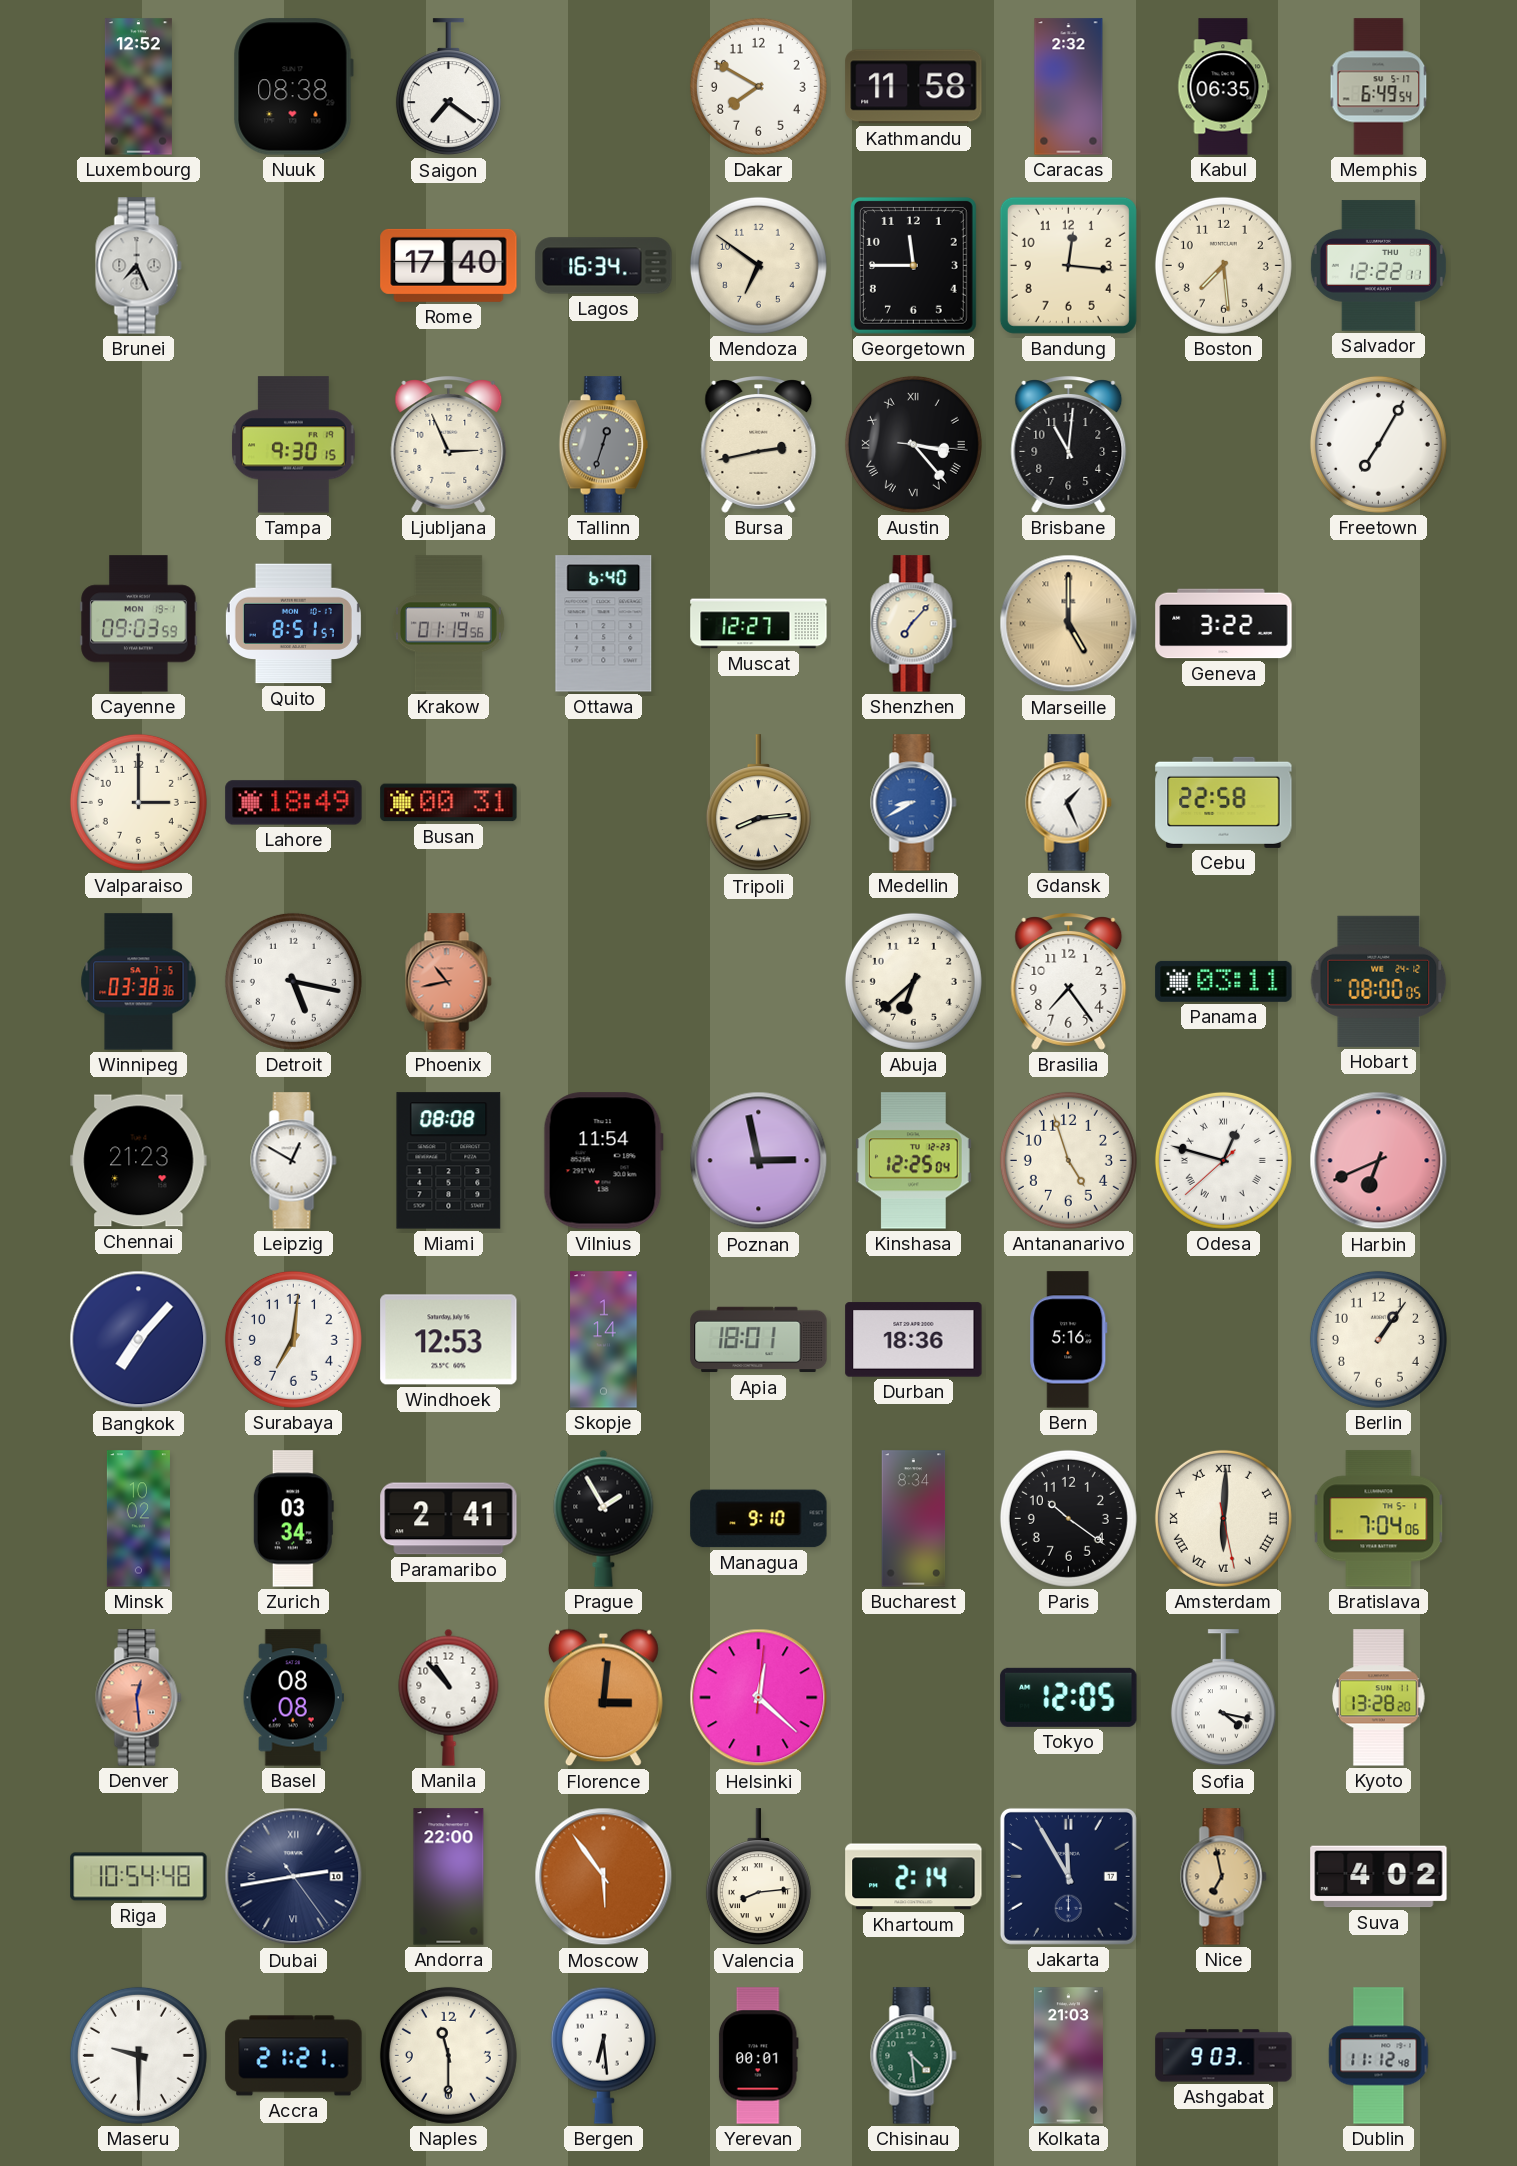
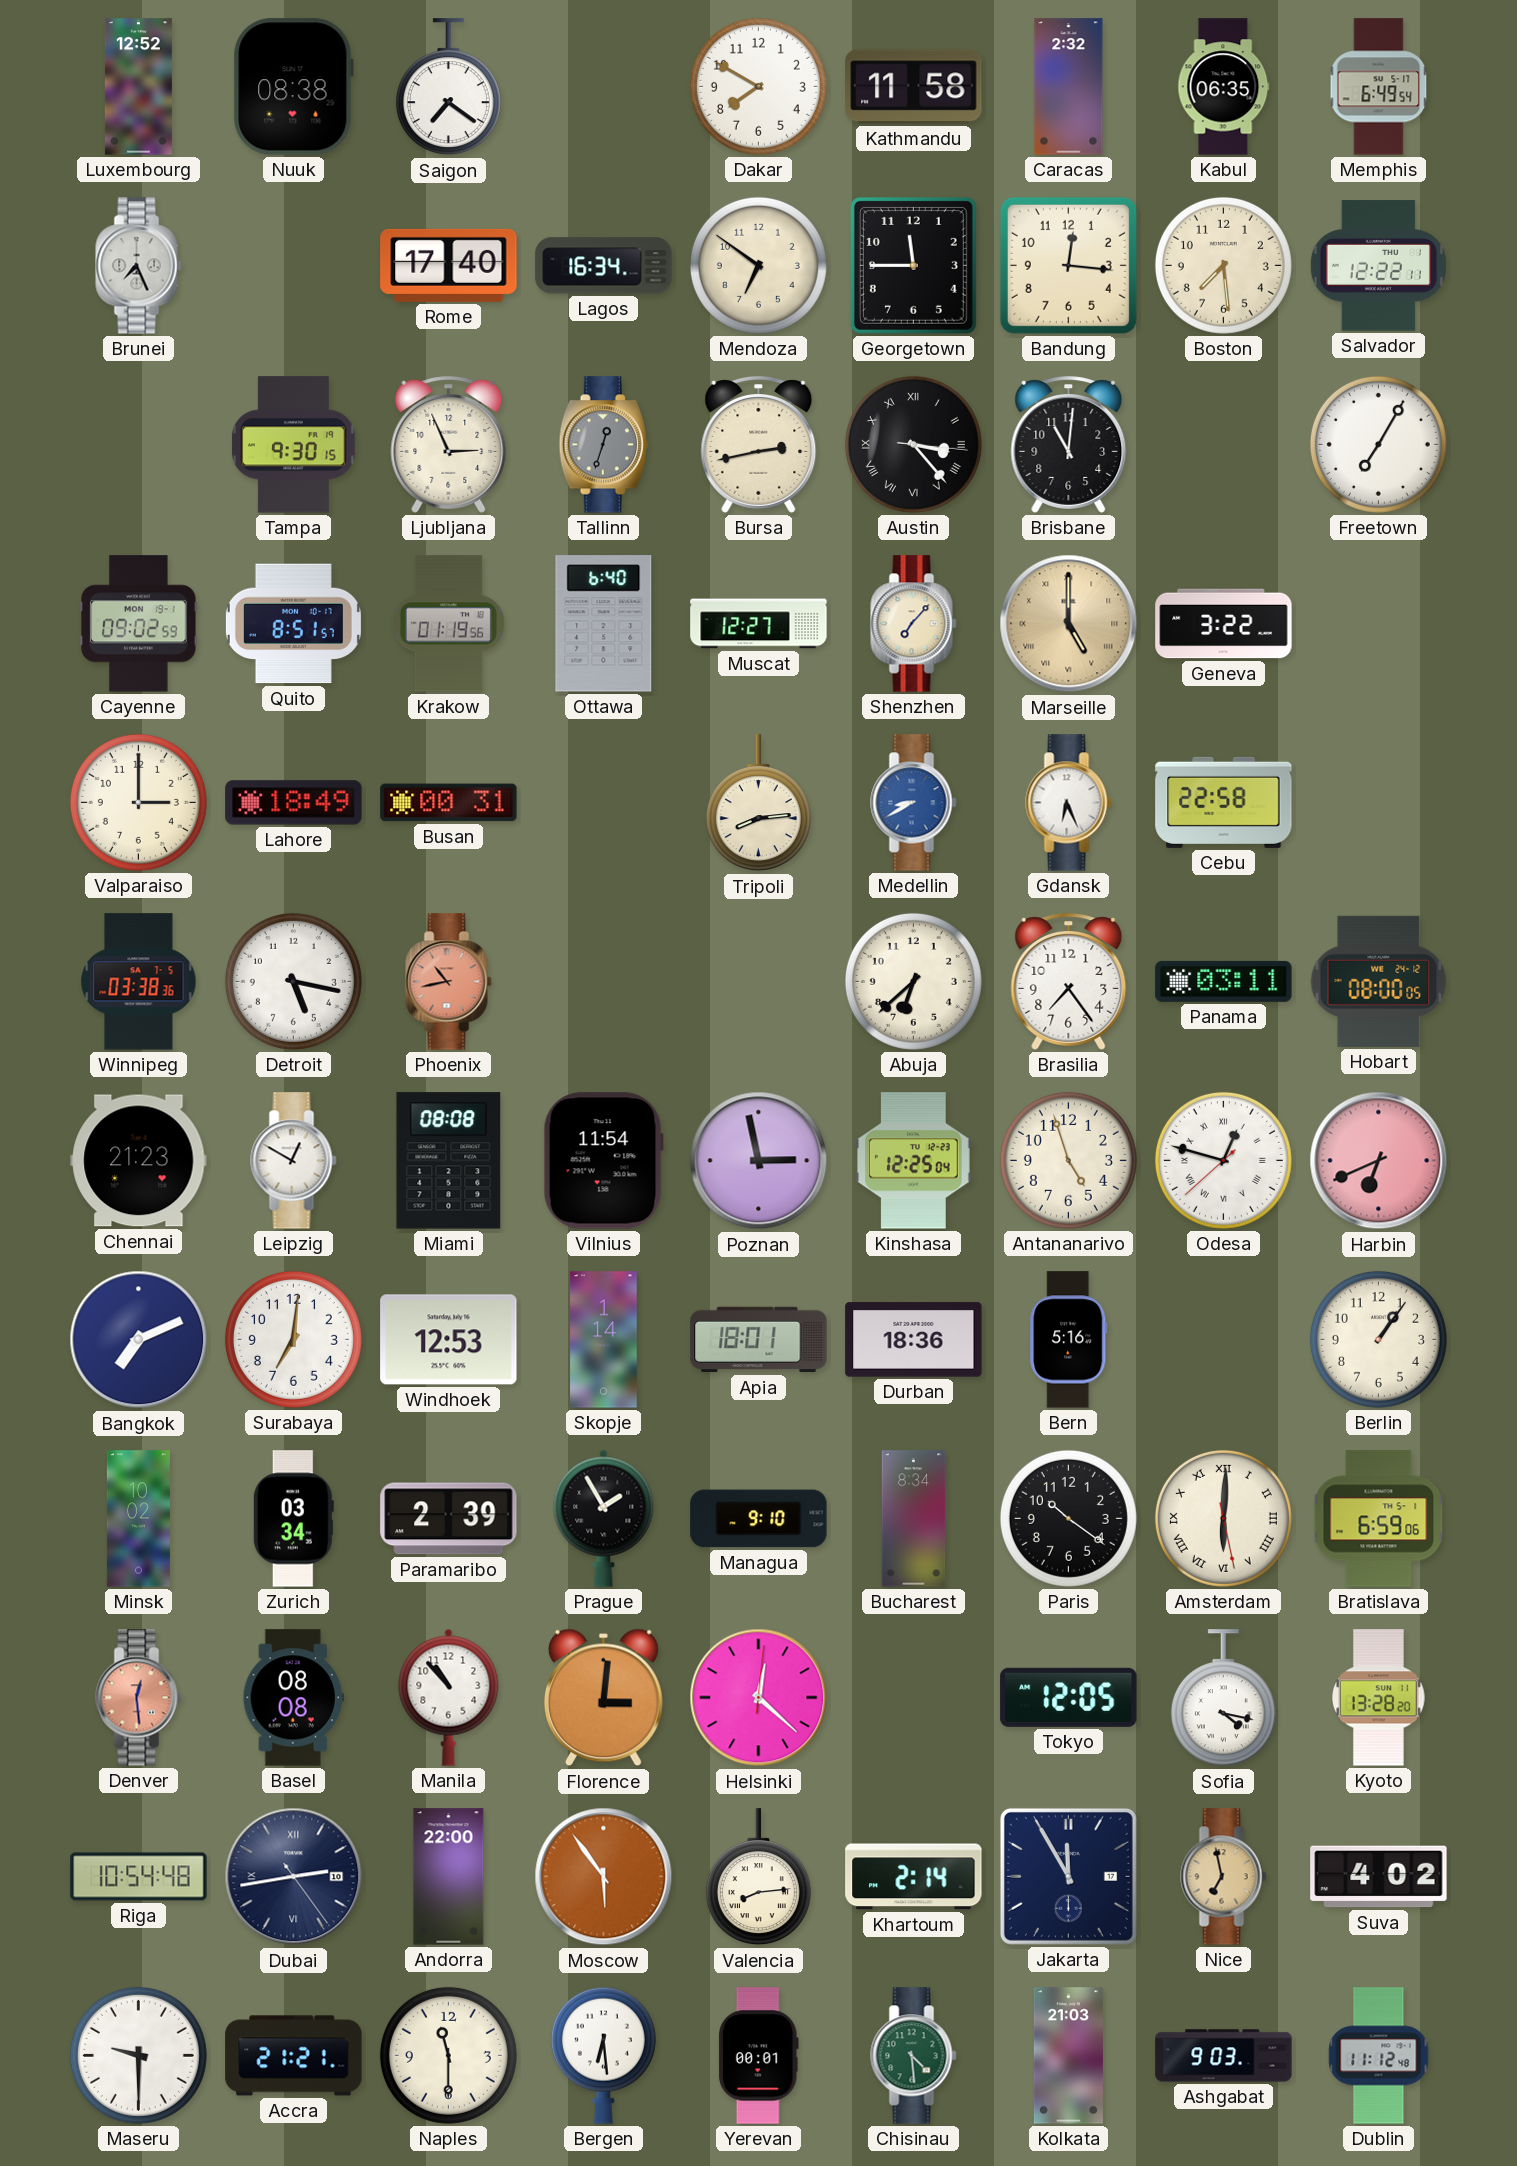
Cayenne: 09:03 -> 09:02
Gdansk: 1:26 -> 6:26
Bangkok: 7:07 -> 7:11
Paramaribo: 2:41 -> 2:39
Bratislava: 7:04 -> 6:59
